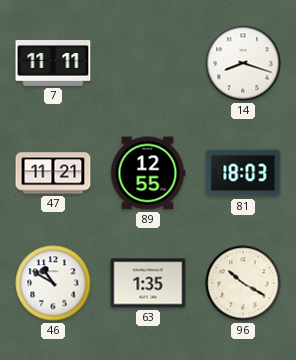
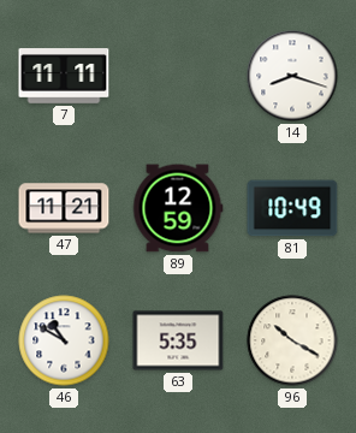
89: 12:55 -> 12:59
81: 18:03 -> 10:49
63: 1:35 -> 5:35
